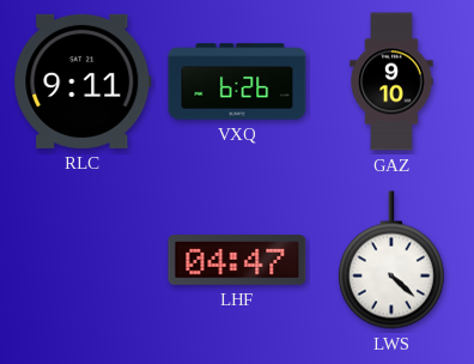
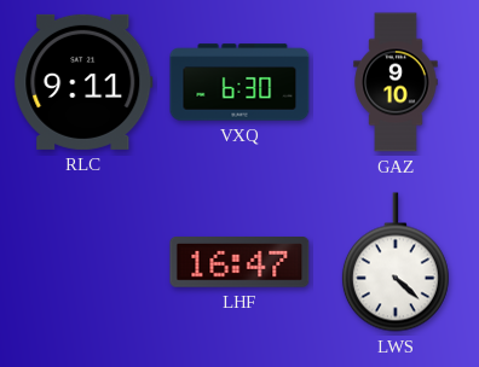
VXQ: 6:26 -> 6:30
LHF: 04:47 -> 16:47
